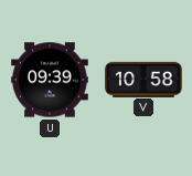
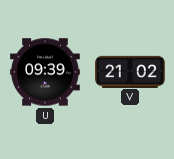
V: 10:58 -> 21:02
